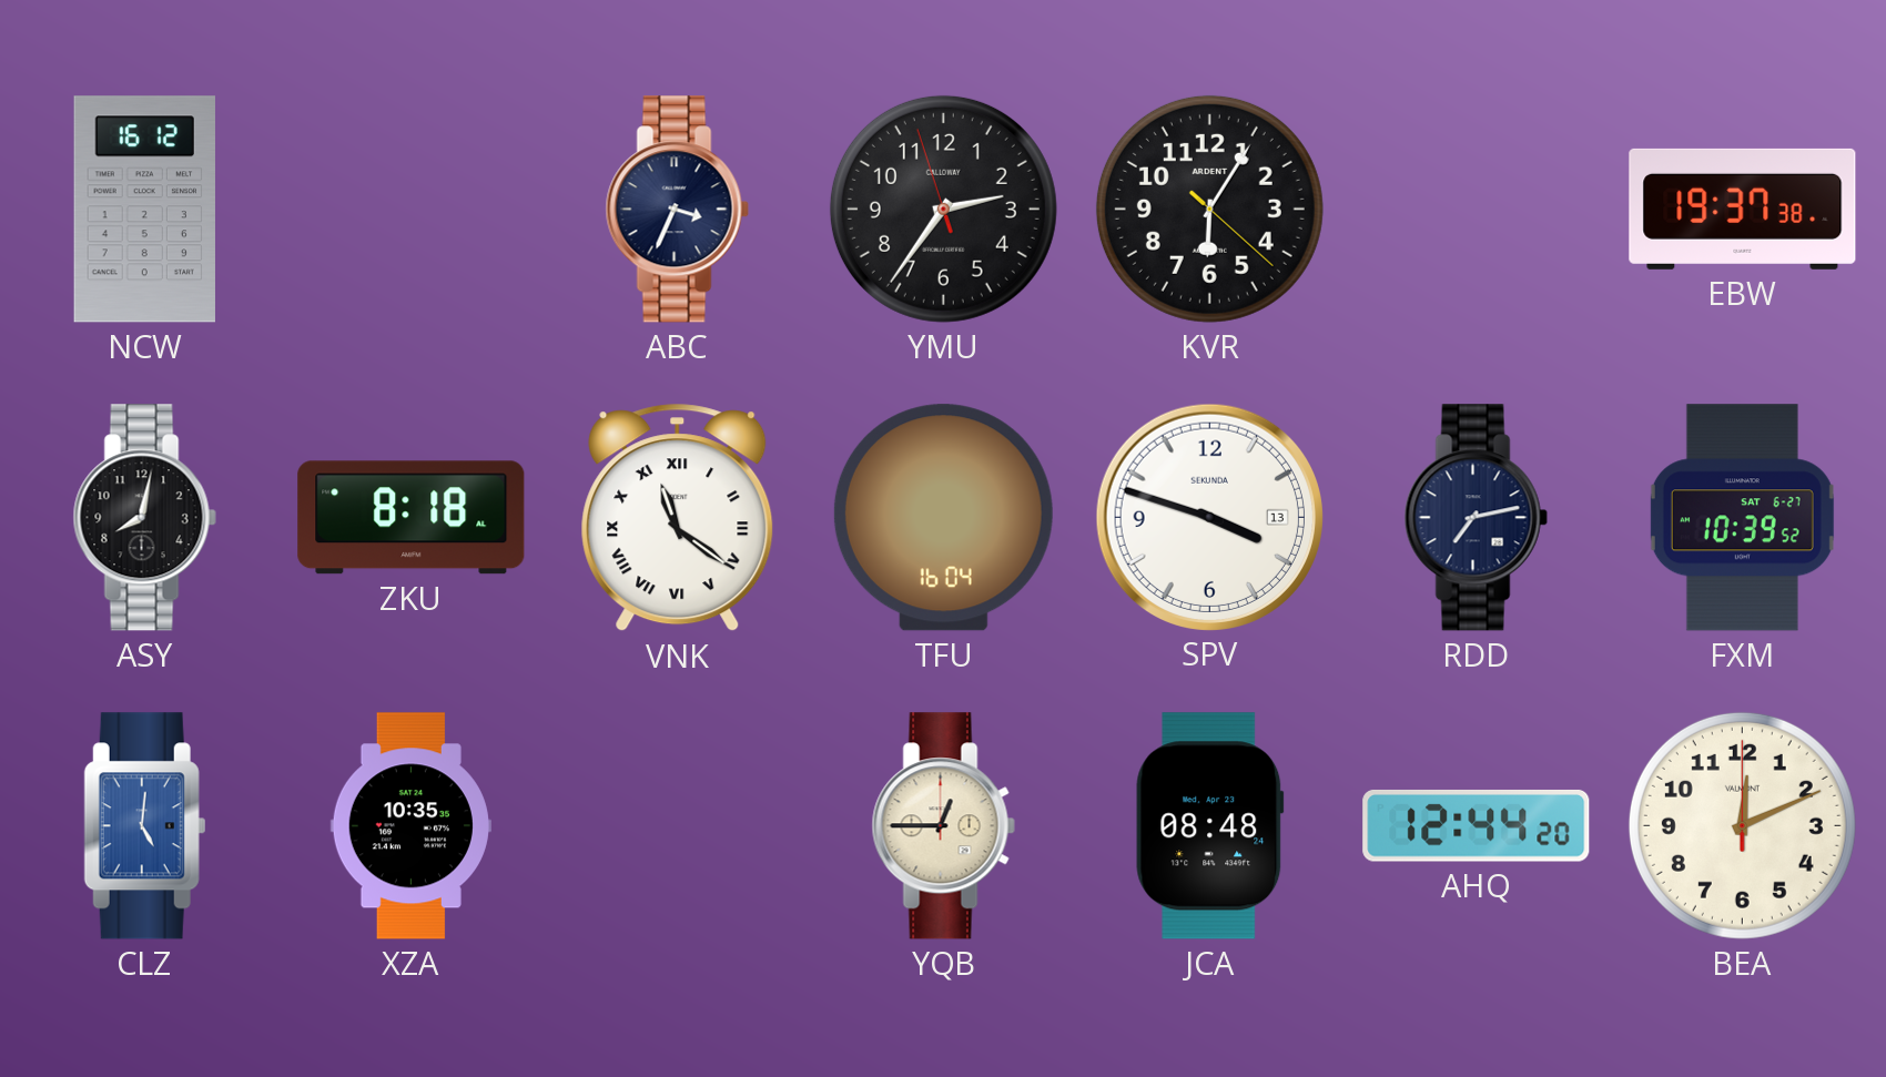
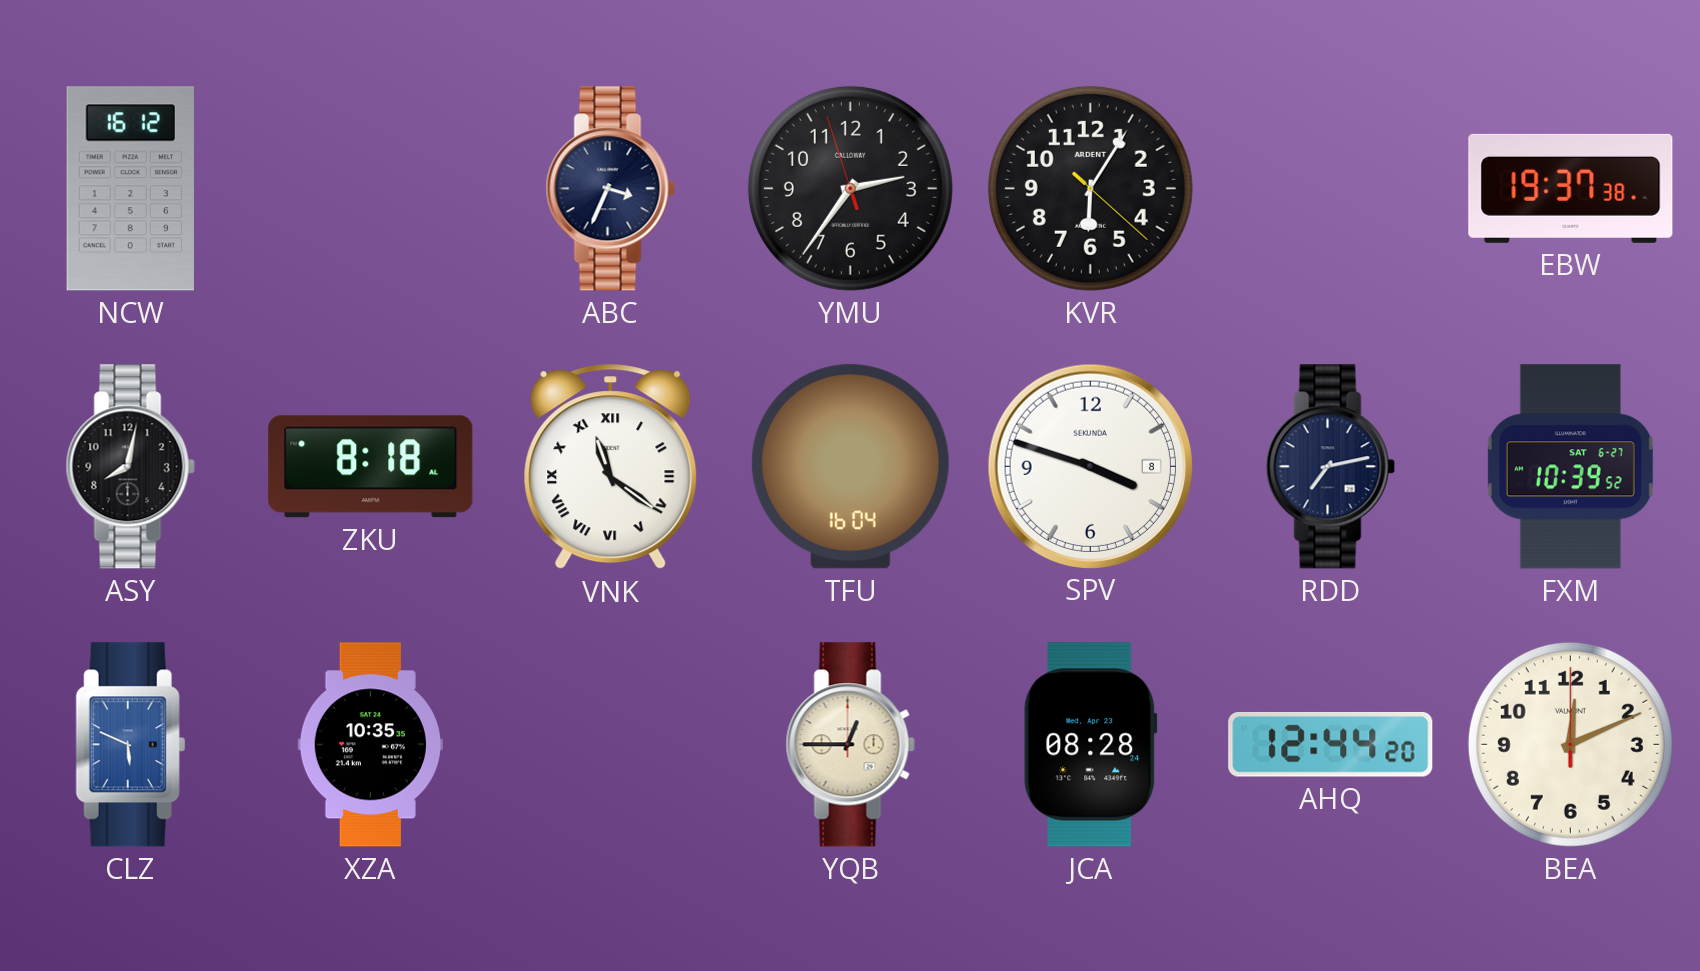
SPV date: 13 -> 8
CLZ: 5:01 -> 5:49
JCA: 08:48 -> 08:28
